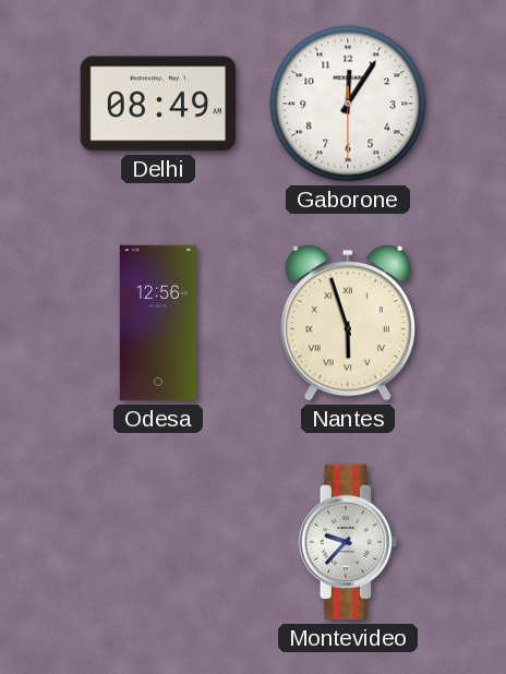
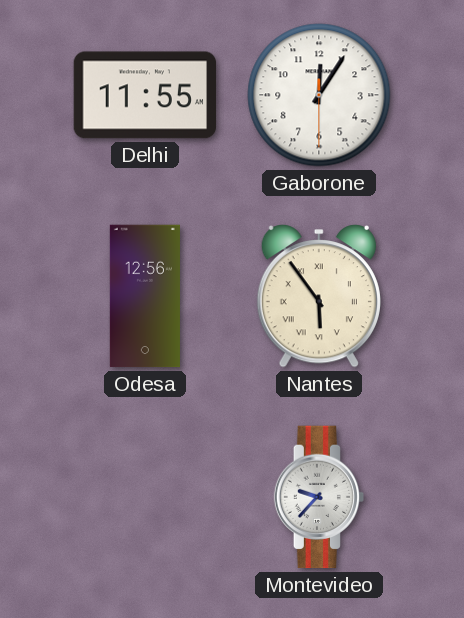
Delhi: 08:49 -> 11:55
Nantes: 5:57 -> 5:54
